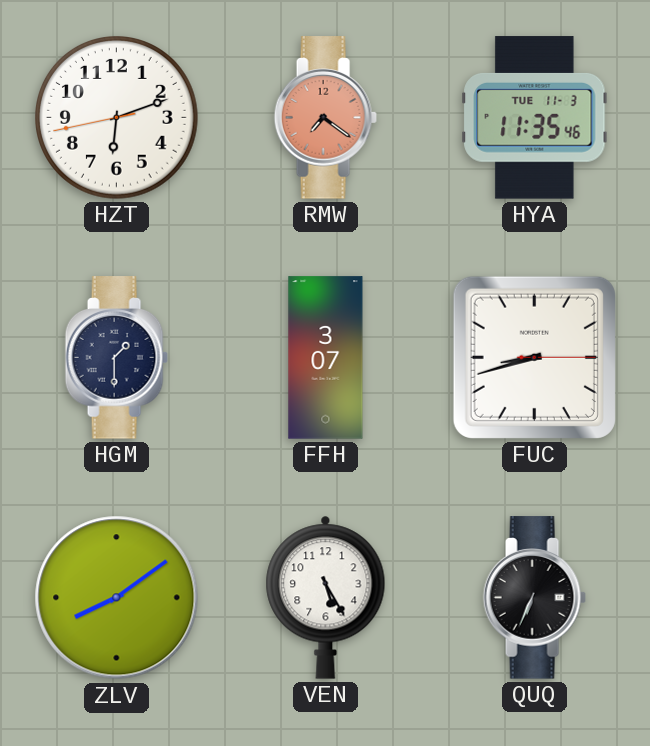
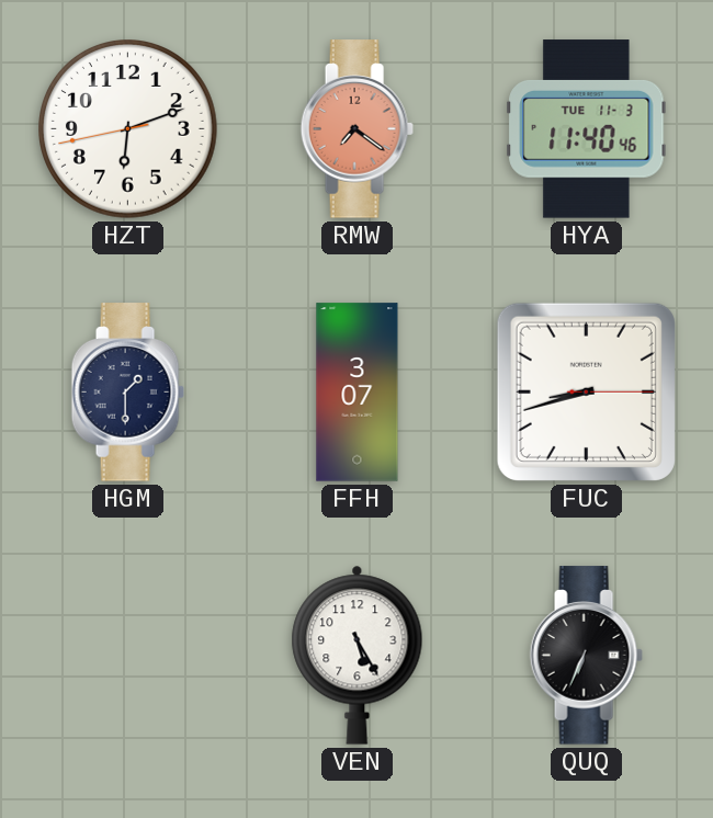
HYA: 11:35 -> 11:40
ZLV: 8:09 -> none
